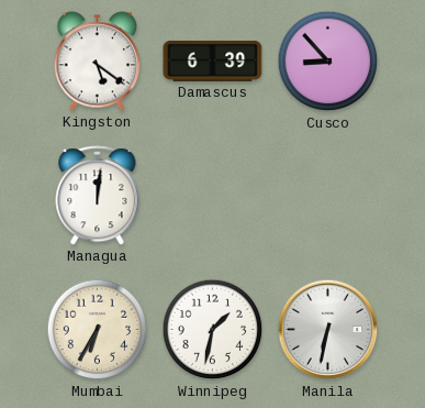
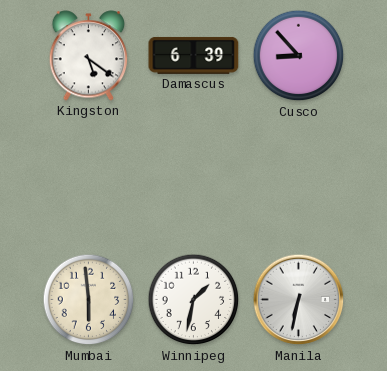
Managua: 12:01 -> none
Mumbai: 6:35 -> 5:59
